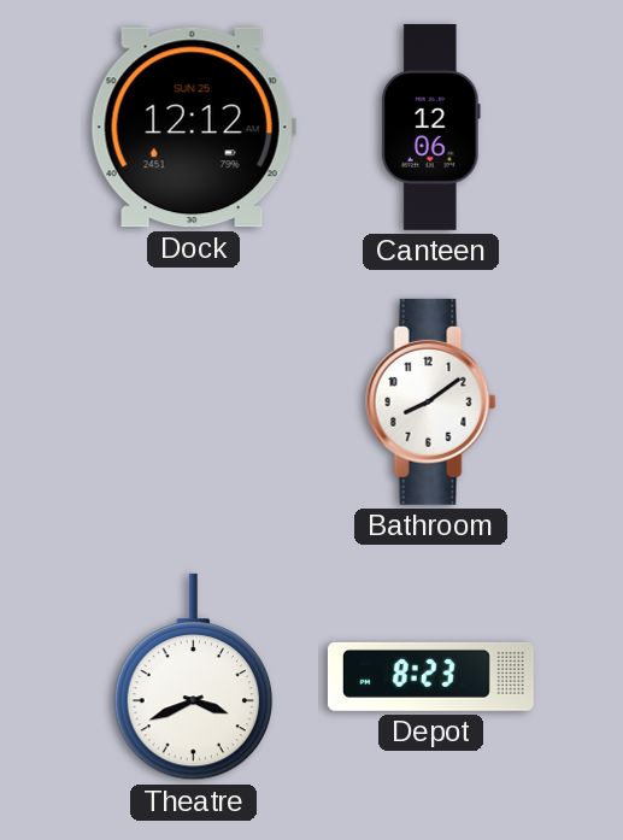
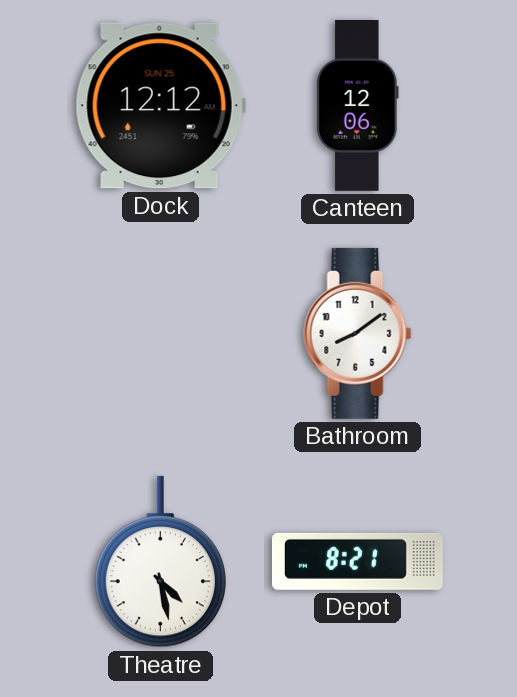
Theatre: 3:41 -> 4:28
Depot: 8:23 -> 8:21
